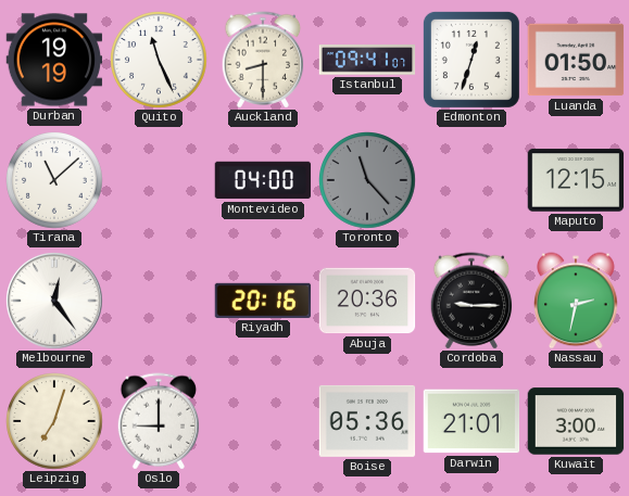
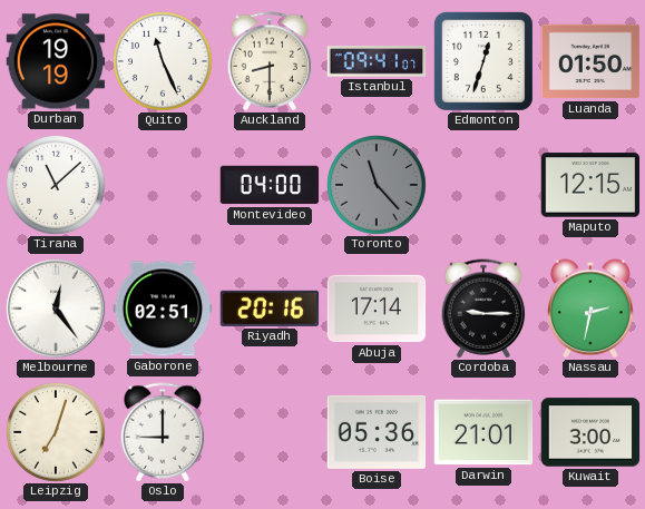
Gaborone: none -> 02:51
Abuja: 20:36 -> 17:14
